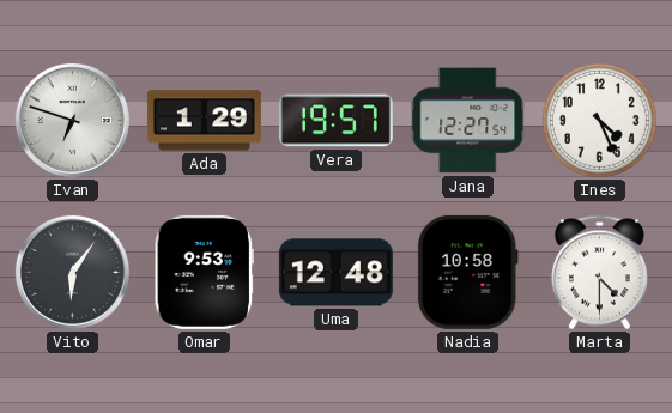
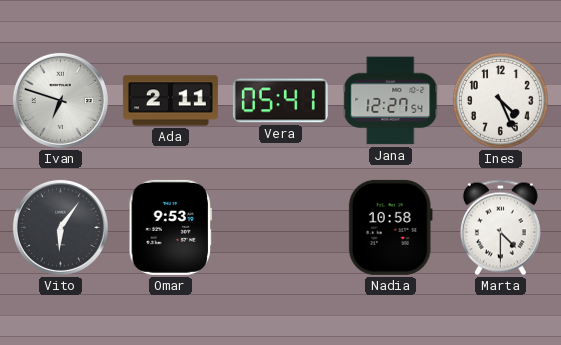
Ada: 1:29 -> 2:11
Vera: 19:57 -> 05:41
Uma: 12:48 -> none
